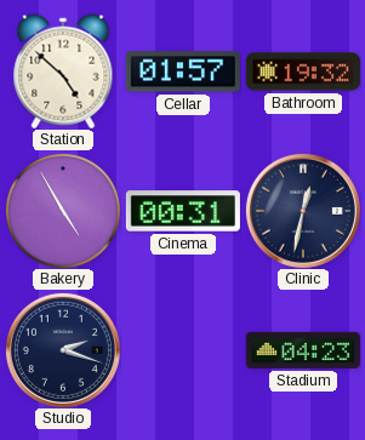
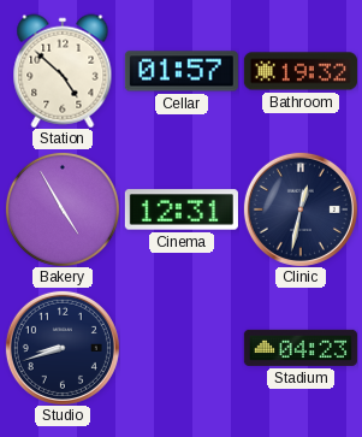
Cinema: 00:31 -> 12:31
Studio: 2:18 -> 8:42
